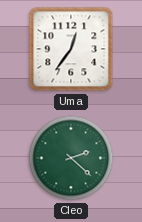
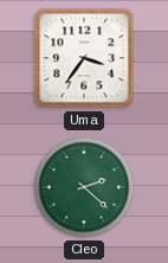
Uma: 12:36 -> 3:36
